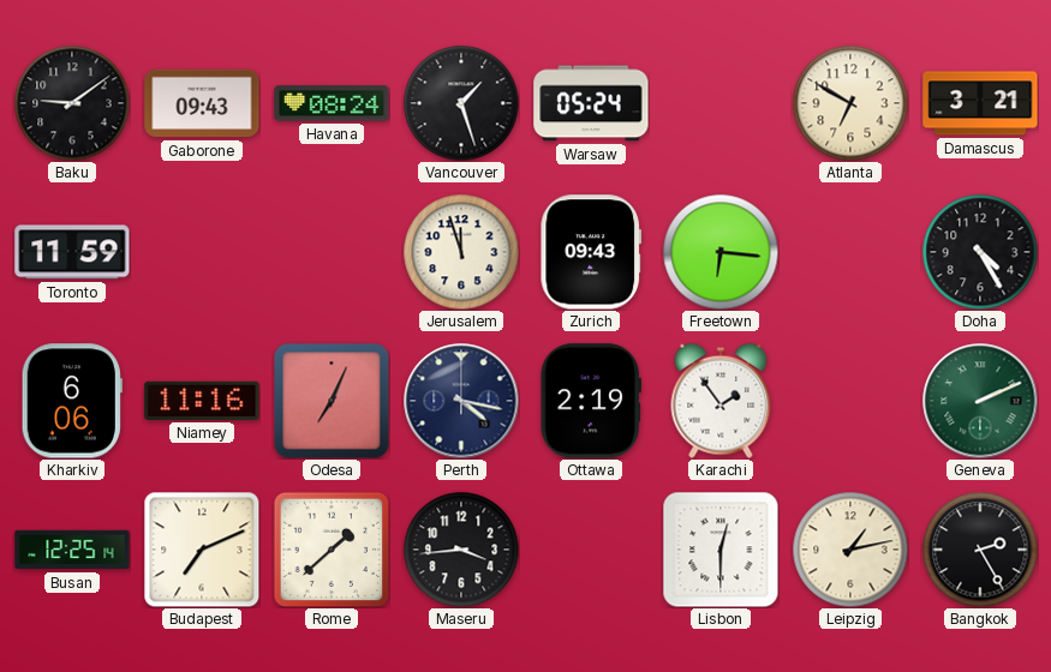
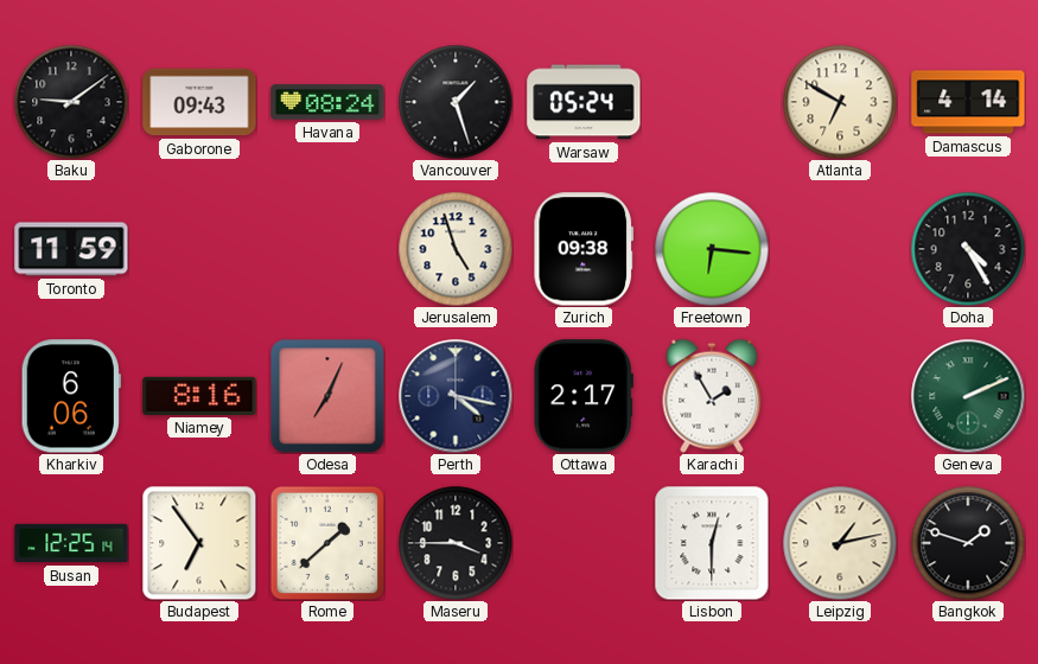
Damascus: 3:21 -> 4:14
Jerusalem: 11:57 -> 4:57
Zurich: 09:43 -> 09:38
Niamey: 11:16 -> 8:16
Ottawa: 2:19 -> 2:17
Karachi: 1:54 -> 1:55
Budapest: 7:11 -> 6:54
Maseru: 3:44 -> 3:45
Bangkok: 2:25 -> 1:48
